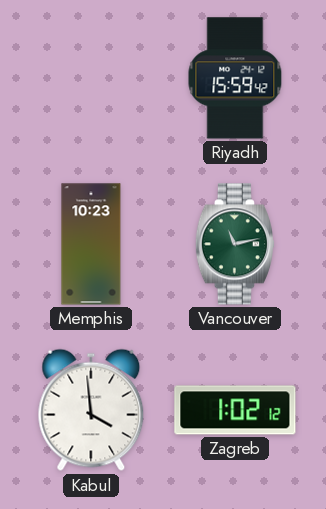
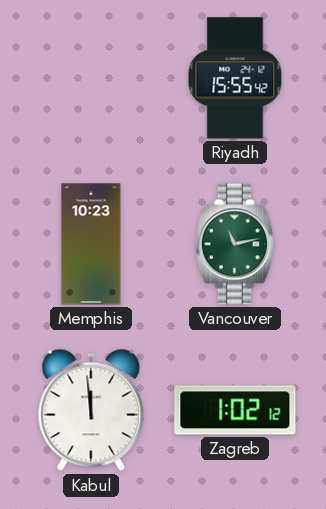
Riyadh: 15:59 -> 15:55
Kabul: 3:59 -> 11:59
